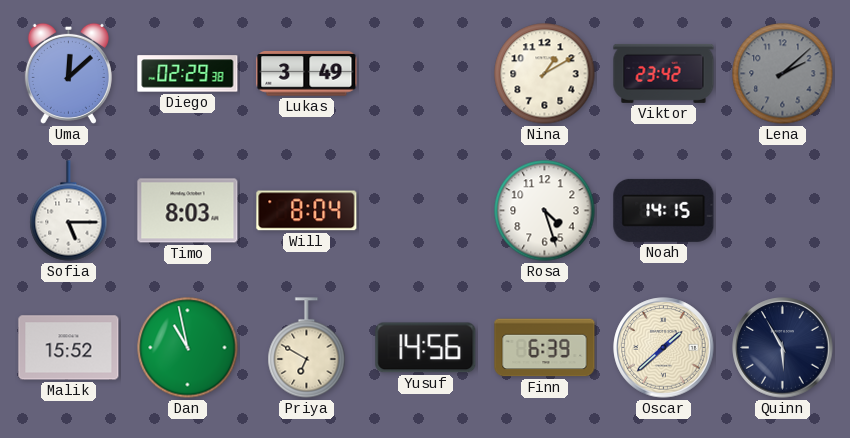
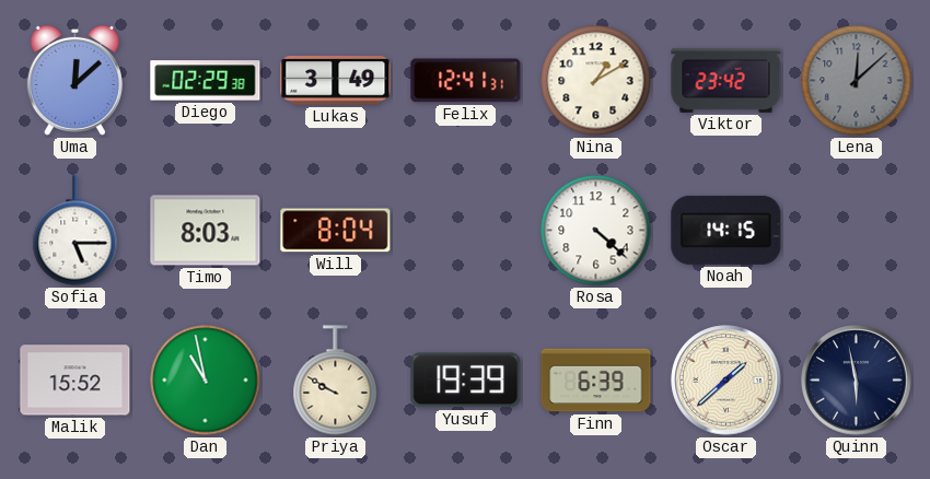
Felix: none -> 12:41
Lena: 2:08 -> 12:08
Rosa: 4:27 -> 4:22
Priya: 6:50 -> 9:50
Yusuf: 14:56 -> 19:39
Quinn: 5:55 -> 5:58
